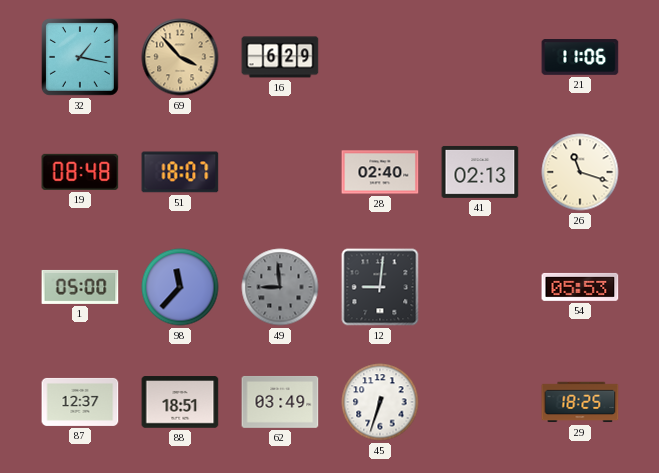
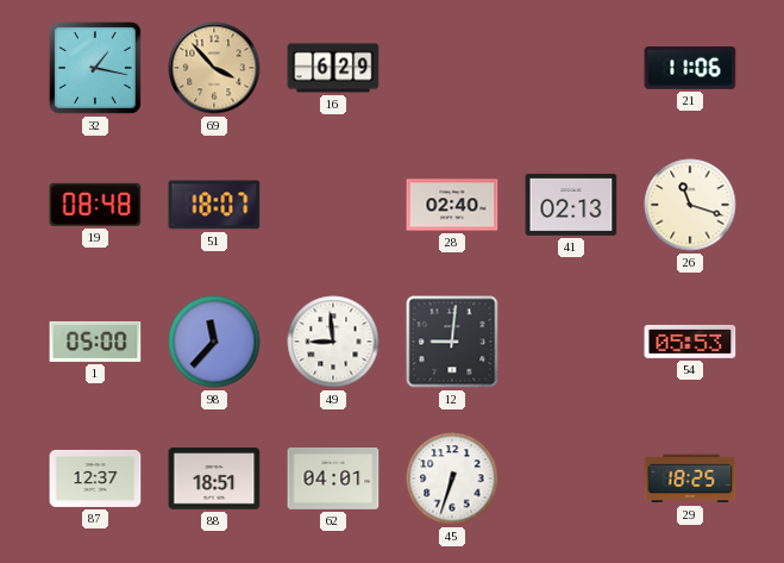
49 dial: grey -> white
62: 03:49 -> 04:01
